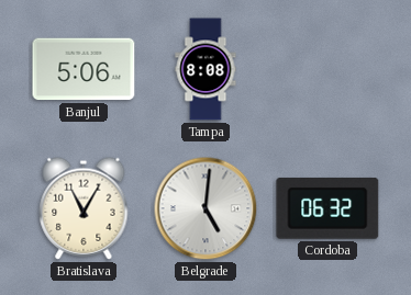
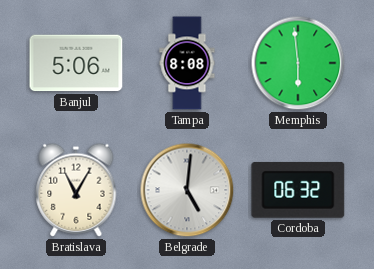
Memphis: none -> 5:59
